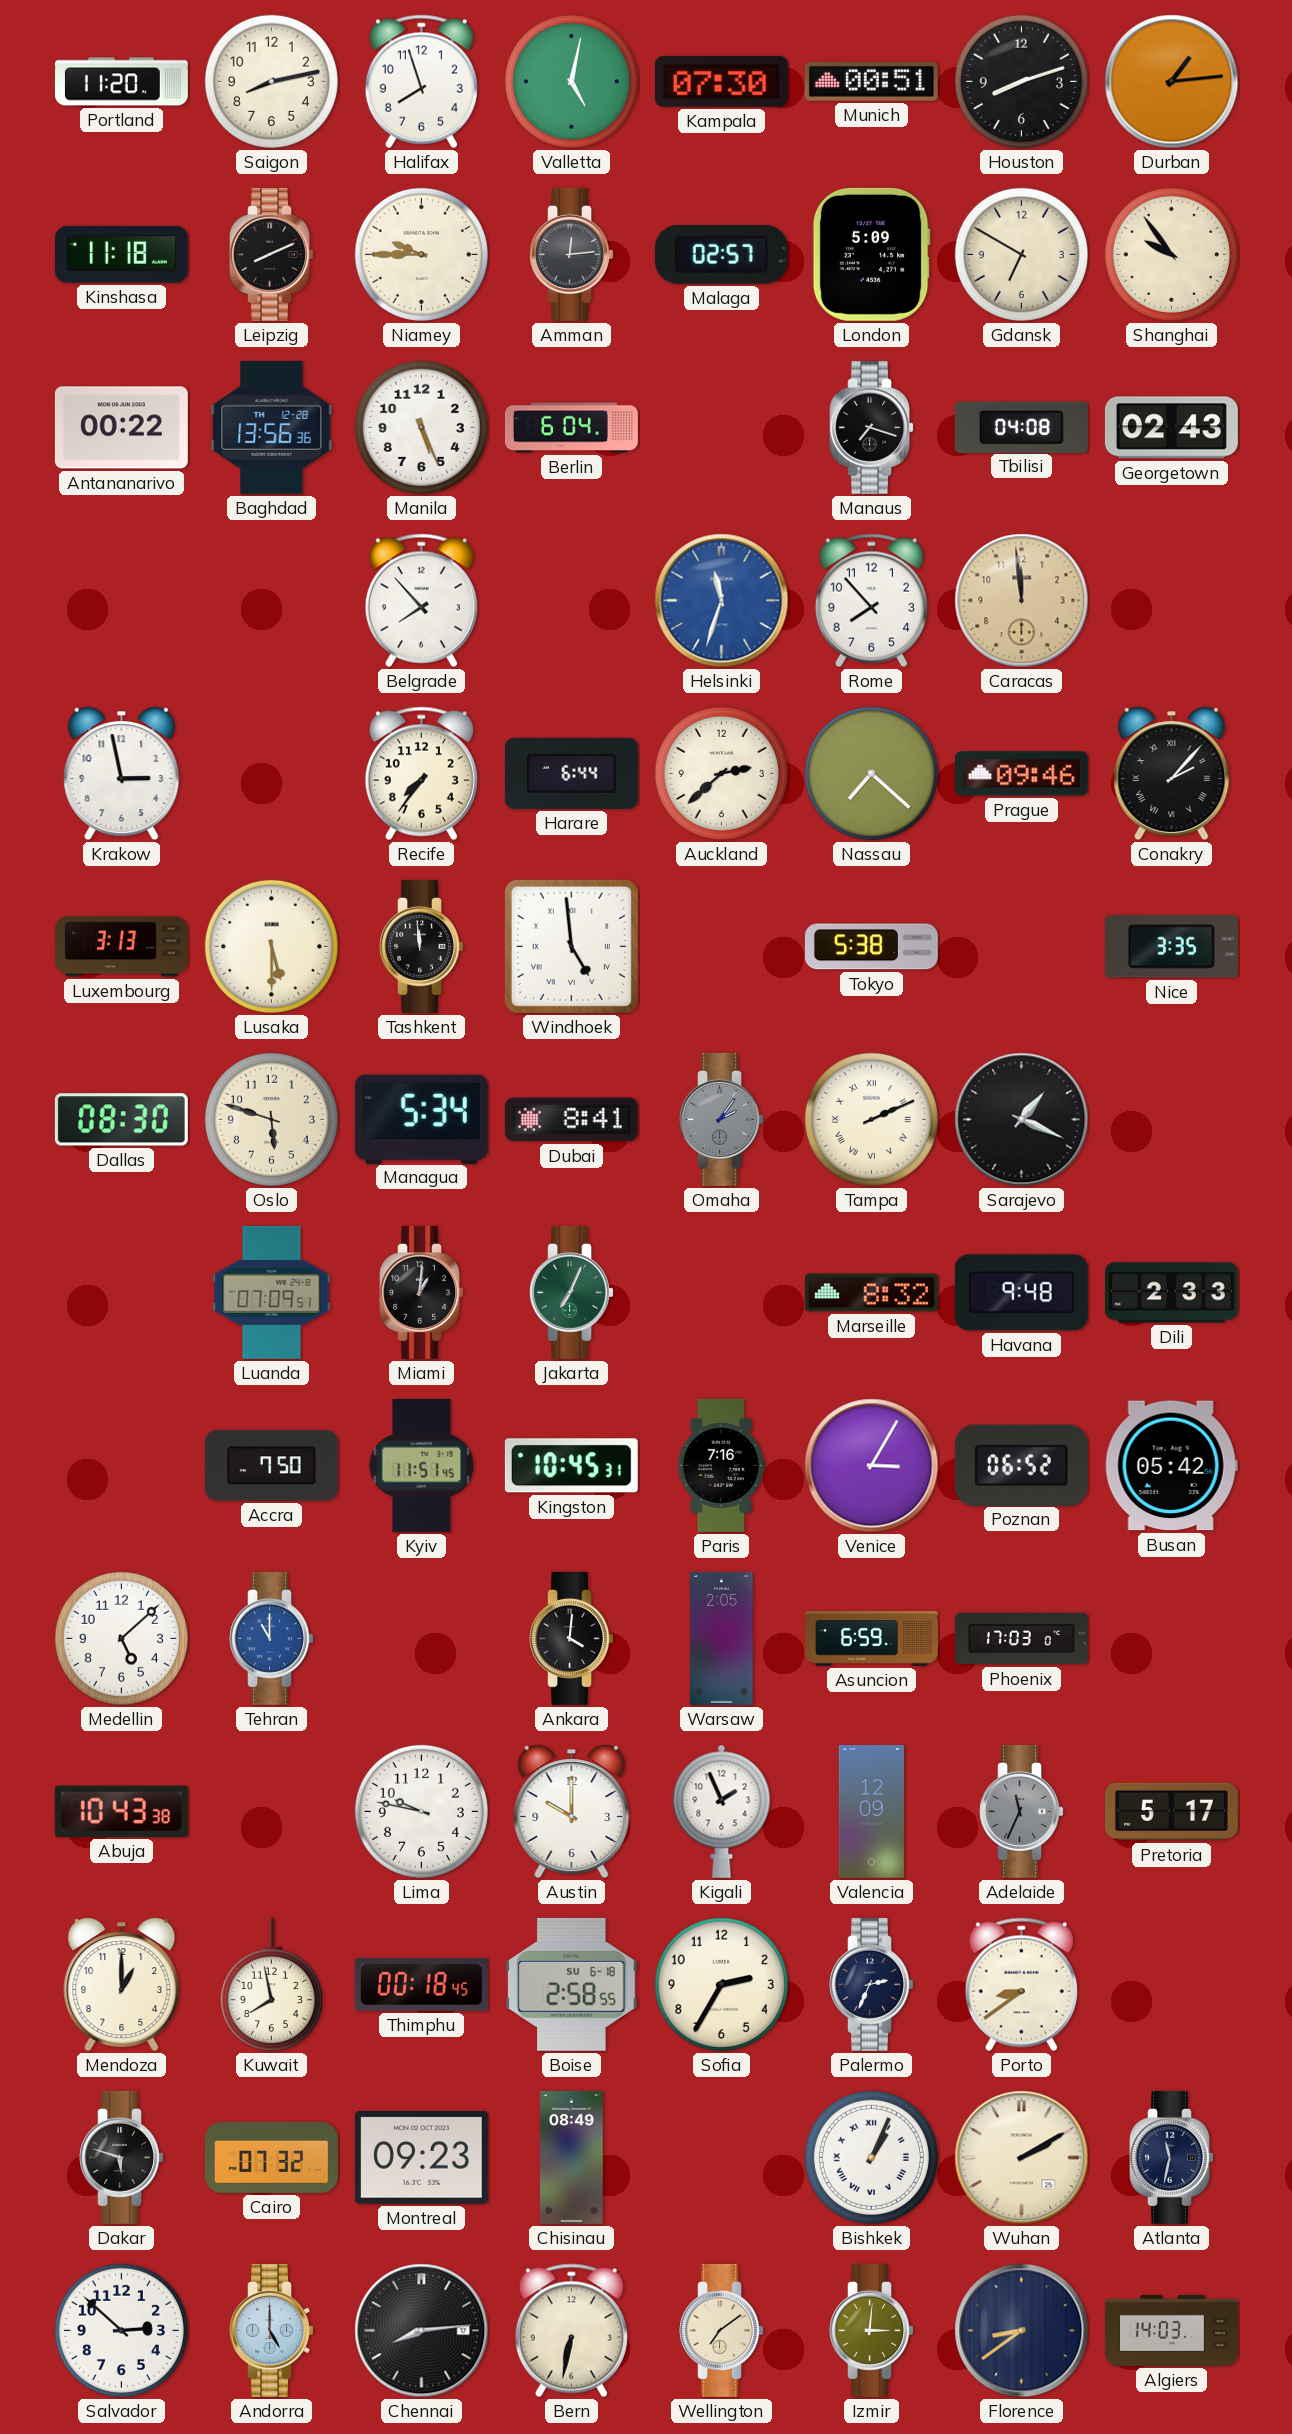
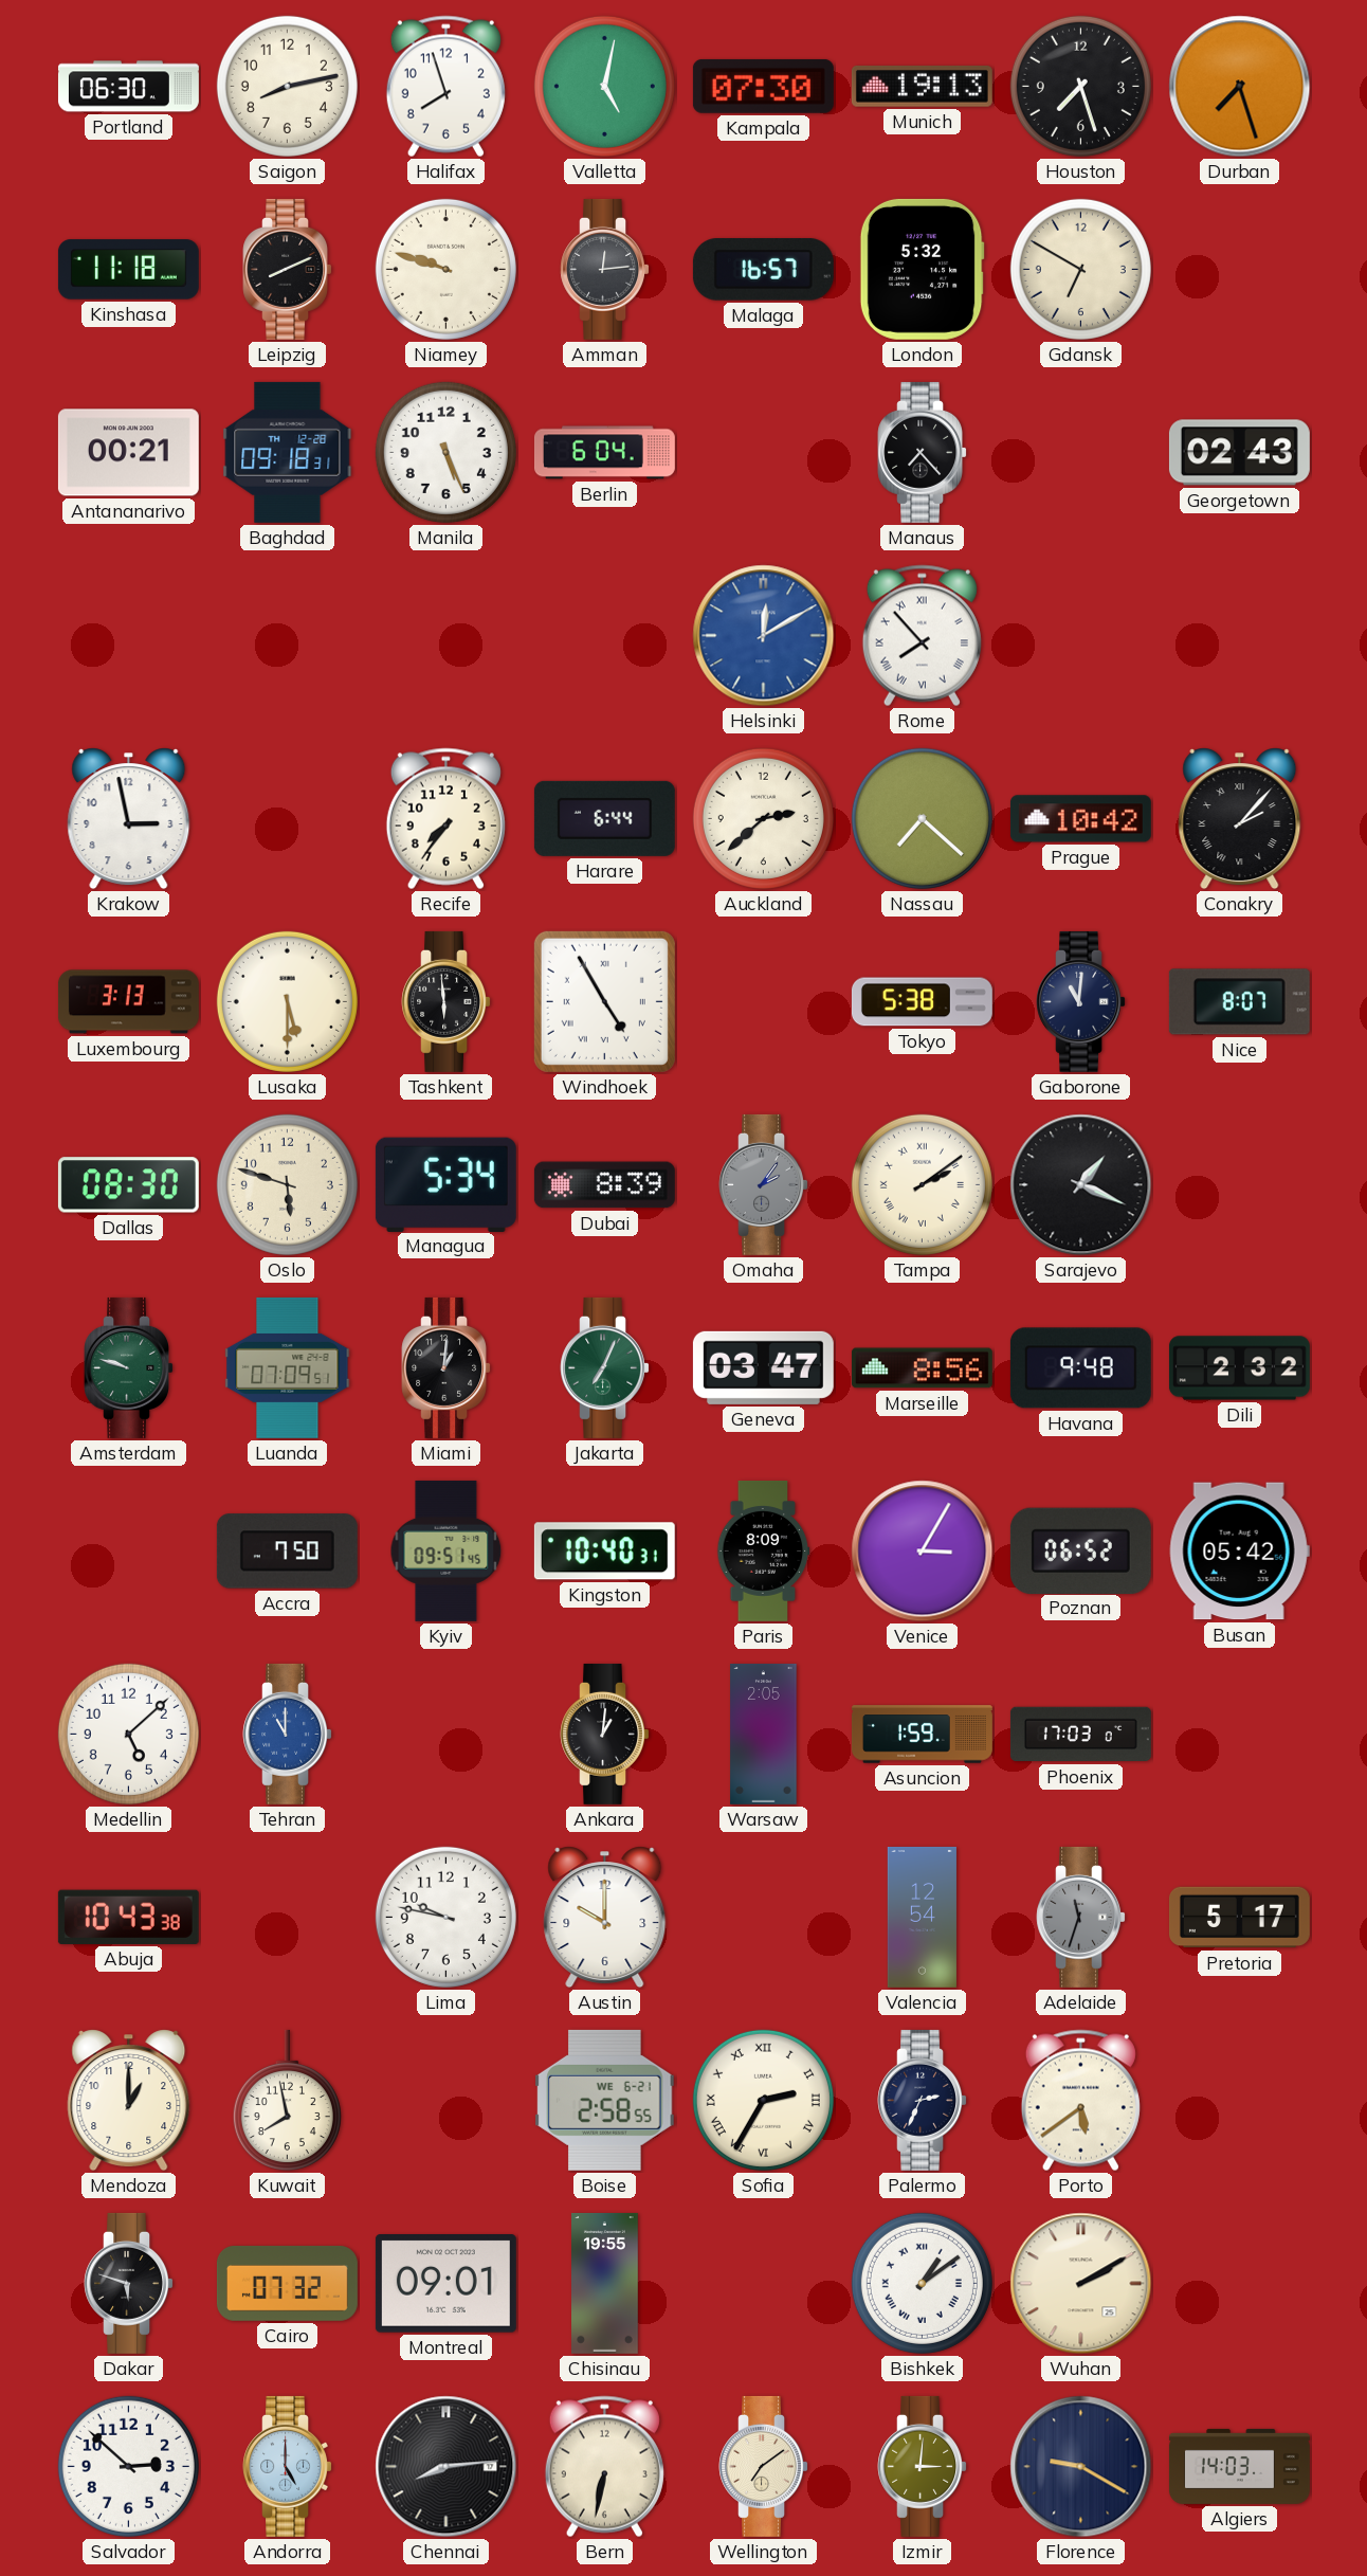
Portland: 11:20 -> 06:30
Munich: 00:51 -> 19:13
Houston: 8:12 -> 7:27
Durban: 1:14 -> 7:27
Niamey: 9:45 -> 9:48
Malaga: 02:57 -> 16:57
London: 5:09 -> 5:32
Shanghai: 9:54 -> none
Antananarivo: 00:22 -> 00:21
Baghdad: 13:56 -> 09:18
Manaus: 7:18 -> 7:23
Tbilisi: 04:08 -> none
Belgrade: 7:53 -> none
Helsinki: 11:33 -> 12:10
Rome numerals: Arabic -> Roman
Caracas: 11:59 -> none
Prague: 09:46 -> 10:42
Tashkent: 11:59 -> 5:59
Windhoek: 4:59 -> 4:55
Gaborone: none -> 11:01
Nice: 3:35 -> 8:07
Dubai: 8:41 -> 8:39
Tampa: 2:11 -> 2:09
Amsterdam: none -> 9:48
Geneva: none -> 03:47
Marseille: 8:32 -> 8:56
Dili: 2:33 -> 2:32
Kyiv: 11:51 -> 09:51
Kingston: 10:45 -> 10:40
Paris: 7:16 -> 8:09
Ankara: 4:01 -> 1:01
Asuncion: 6:59 -> 1:59
Kigali: 1:56 -> none
Valencia: 12:09 -> 12:54
Adelaide: 11:34 -> 11:33
Thimphu: 00:18 -> none
Boise date: SU 6-18 -> WE 6-21
Sofia numerals: Arabic -> Roman
Porto: 8:39 -> 5:39
Montreal: 09:23 -> 09:01
Chisinau: 08:49 -> 19:55
Bishkek: 1:04 -> 1:09
Atlanta: 11:32 -> none
Florence: 8:39 -> 9:20
